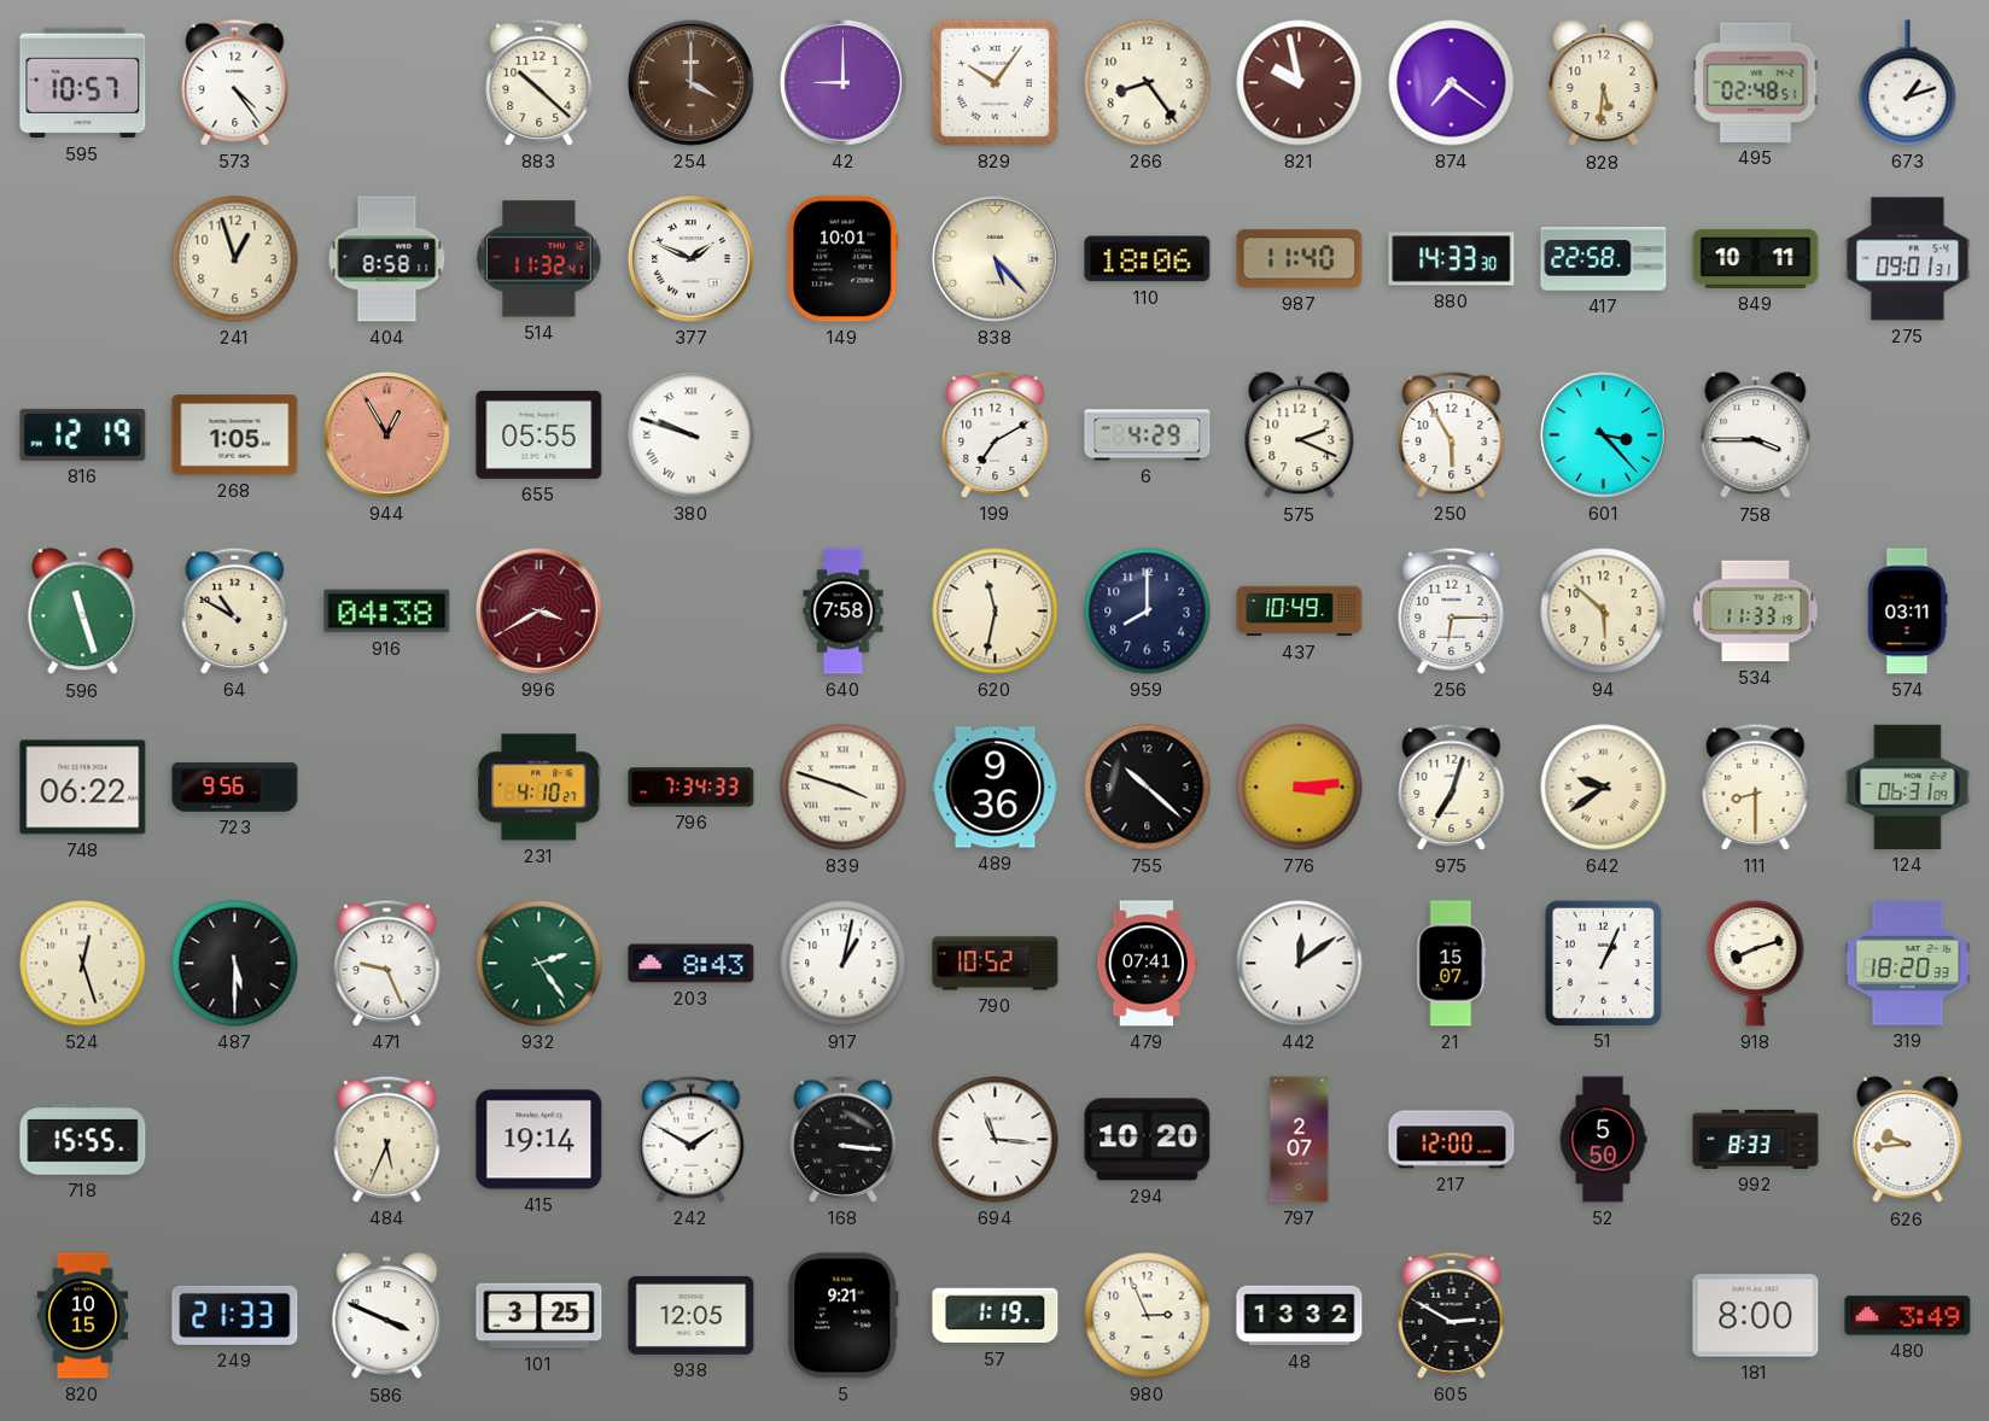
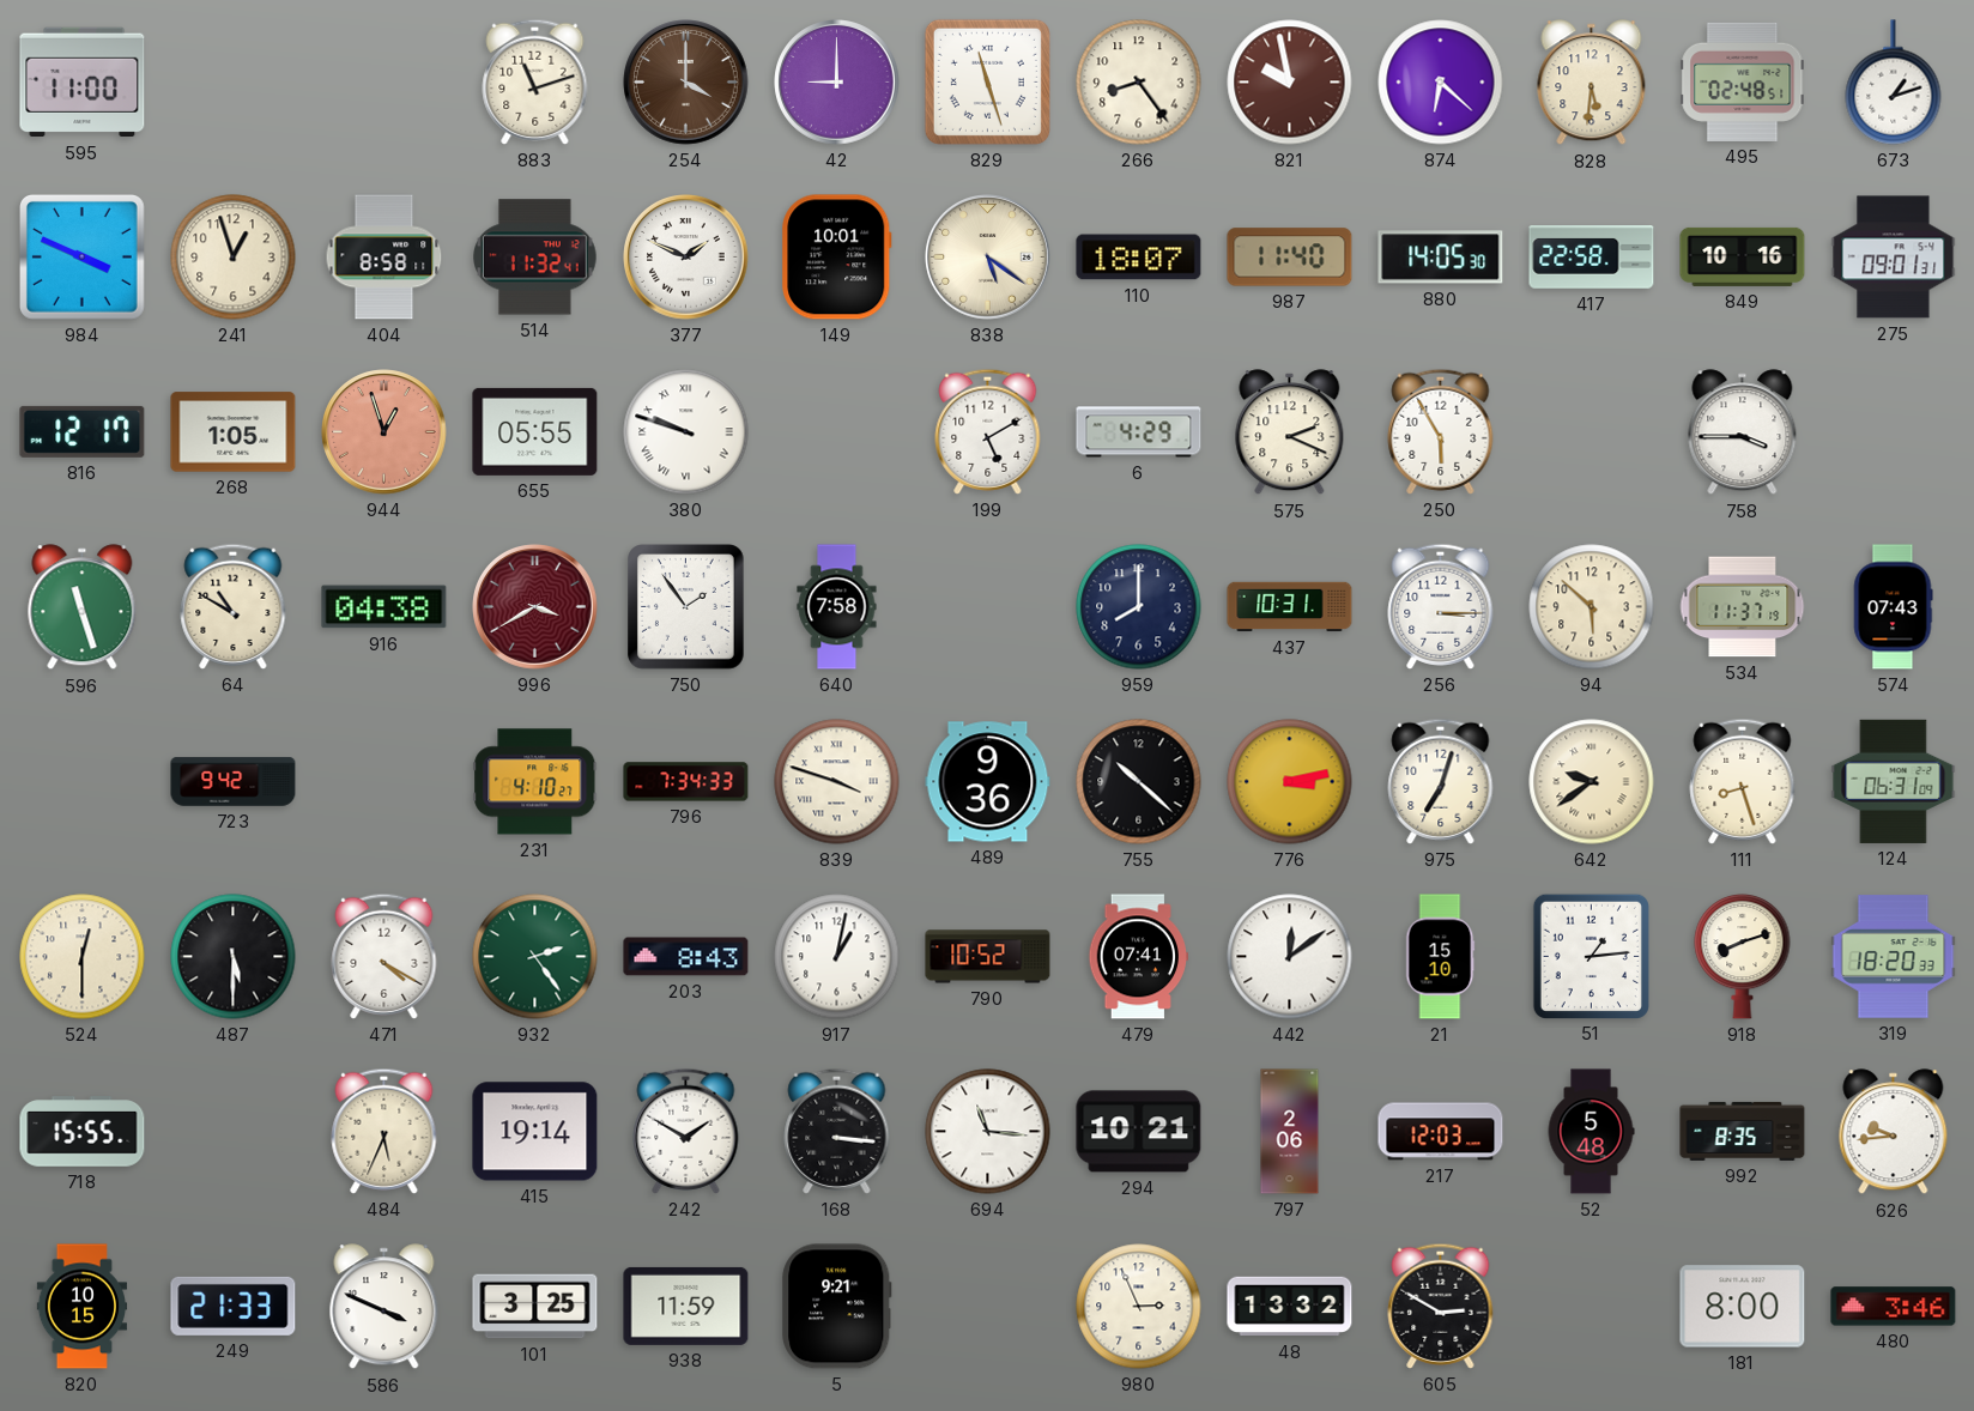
595: 10:57 -> 11:00
573: 4:24 -> none
883: 10:22 -> 11:12
829: 10:06 -> 11:27
874: 7:21 -> 6:22
984: none -> 3:49
838: 5:23 -> 5:21
110: 18:06 -> 18:07
880: 14:33 -> 14:05
849: 10:11 -> 10:16
816: 12:19 -> 12:17
944: 12:55 -> 12:57
199: 7:10 -> 5:10
601: 3:23 -> none
750: none -> 1:54
620: 11:32 -> none
437: 10:49 -> 10:31
256: 6:15 -> 3:15
534: 11:33 -> 11:37
574: 03:11 -> 07:43
748: 06:22 -> none
723: 9:56 -> 9:42
776: 3:14 -> 3:13
111: 8:30 -> 8:27
524: 12:27 -> 12:30
471: 9:26 -> 4:20
21: 15:07 -> 15:10
51: 1:04 -> 1:14
294: 10:20 -> 10:21
797: 2:07 -> 2:06
217: 12:00 -> 12:03
52: 5:50 -> 5:48
992: 8:33 -> 8:35
938: 12:05 -> 11:59
57: 1:19 -> none
480: 3:49 -> 3:46
